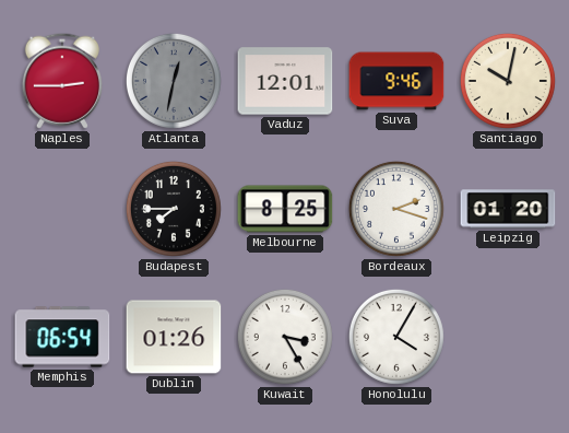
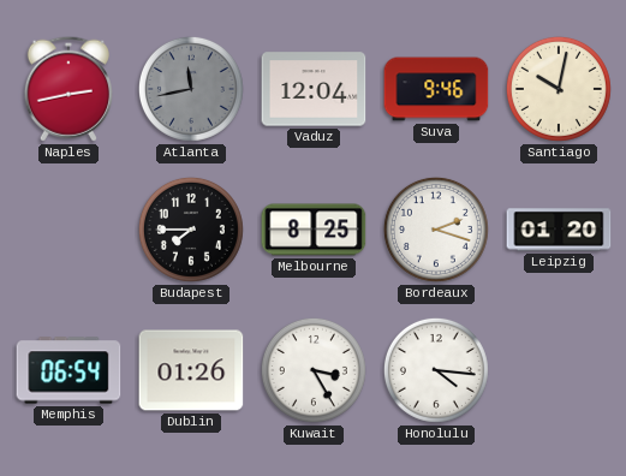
Naples: 2:45 -> 2:43
Atlanta: 12:32 -> 11:43
Vaduz: 12:01 -> 12:04
Honolulu: 4:05 -> 4:16
